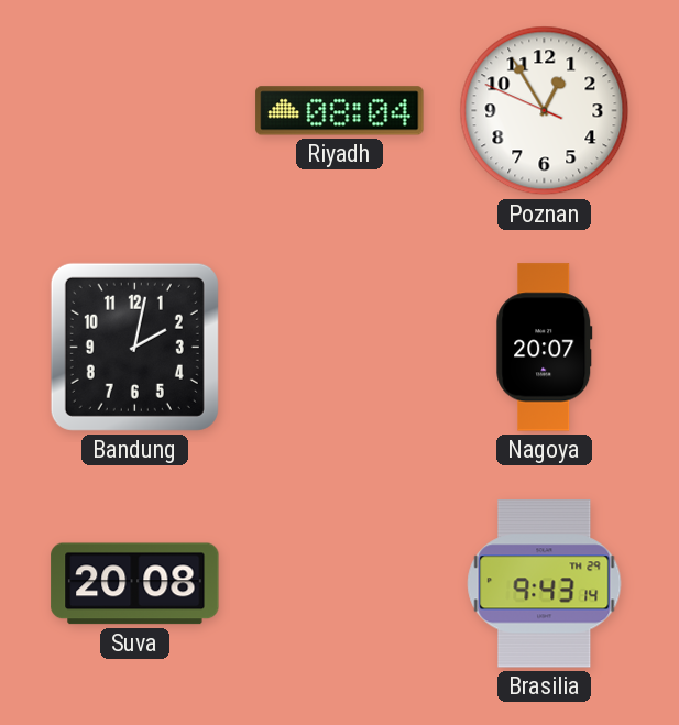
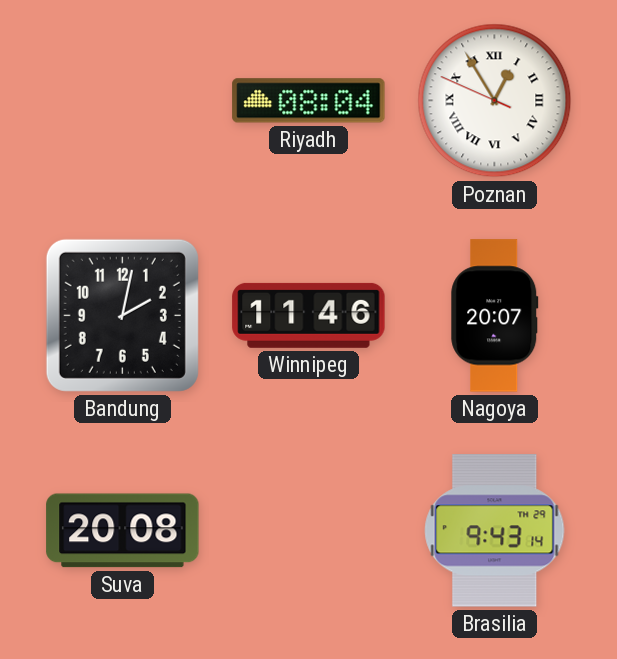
Poznan numerals: Arabic -> Roman
Winnipeg: none -> 11:46
